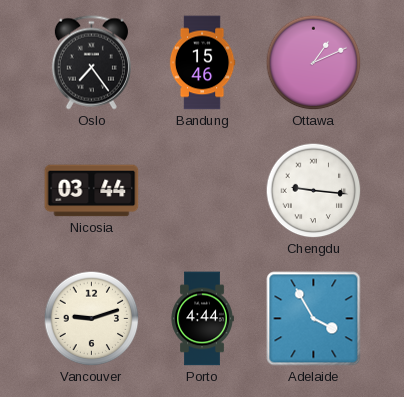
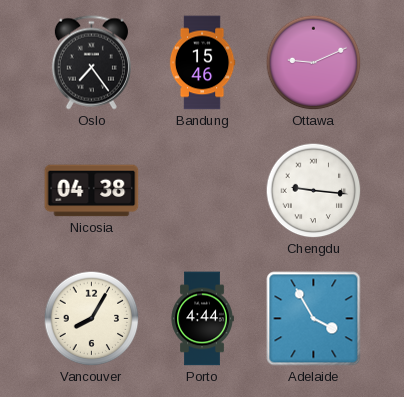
Ottawa: 1:11 -> 9:11
Nicosia: 03:44 -> 04:38
Vancouver: 9:12 -> 8:05
